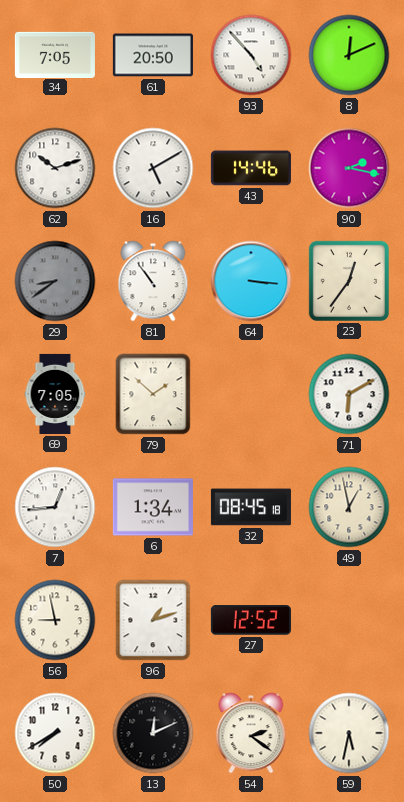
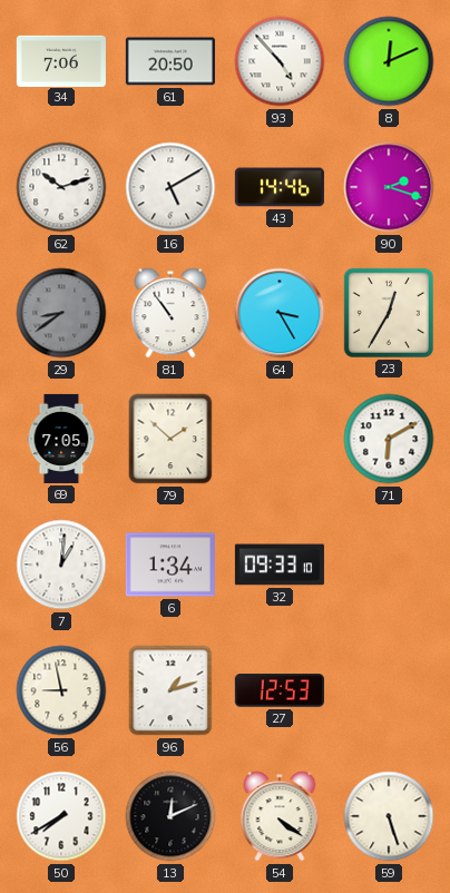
34: 7:05 -> 7:06
90: 2:17 -> 2:18
64: 3:16 -> 3:25
23: 12:36 -> 12:35
7: 12:44 -> 1:01
32: 08:45 -> 09:33
49: 12:58 -> none
27: 12:52 -> 12:53
54: 2:21 -> 4:21
59: 5:32 -> 5:27
